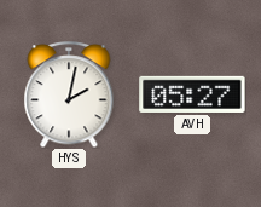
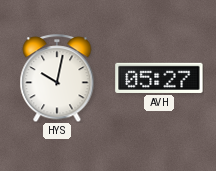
HYS: 2:02 -> 10:02
